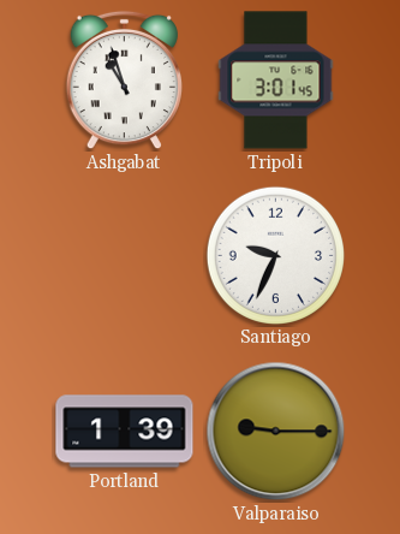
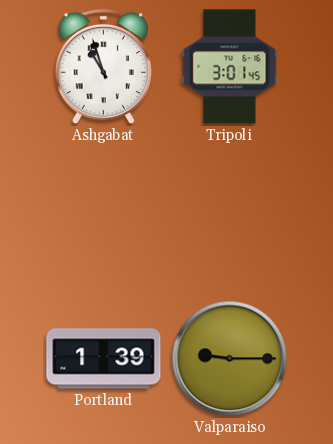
Santiago: 9:34 -> none
